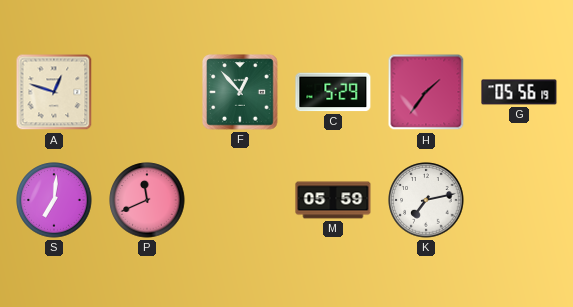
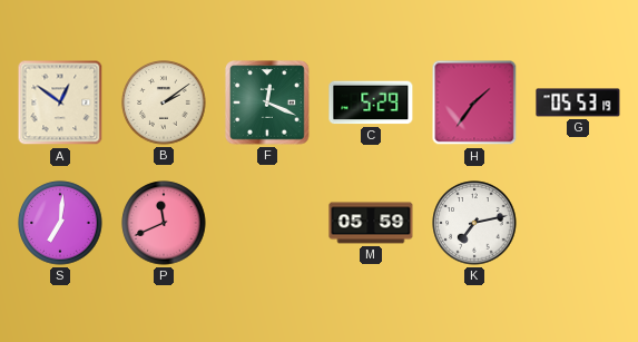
A: 12:48 -> 12:51
B: none -> 2:09
F: 12:53 -> 12:19
G: 05:56 -> 05:53
